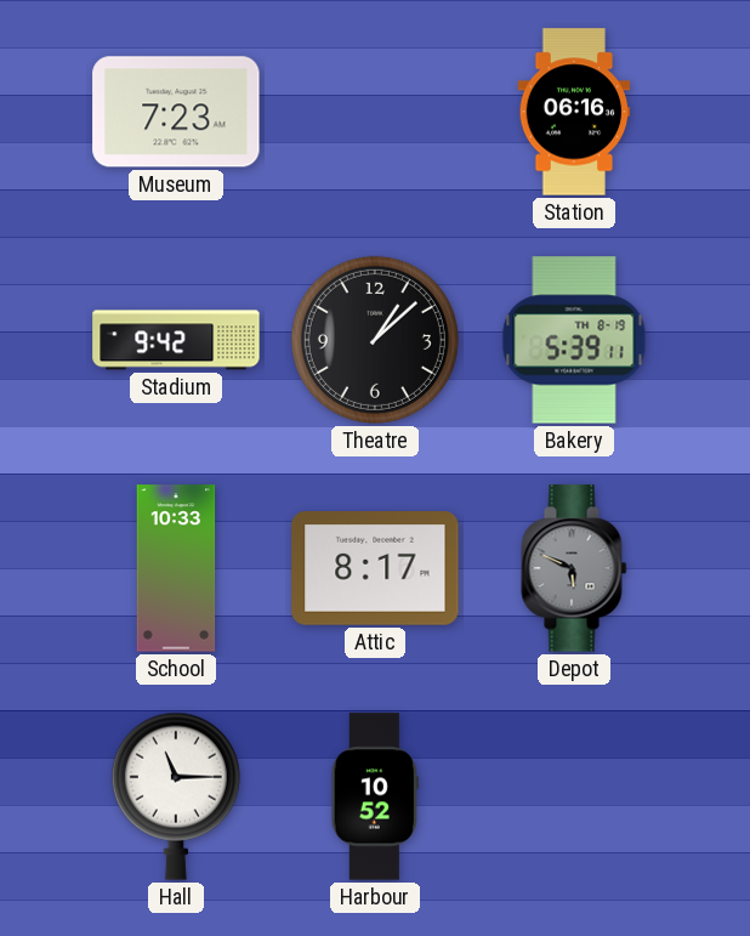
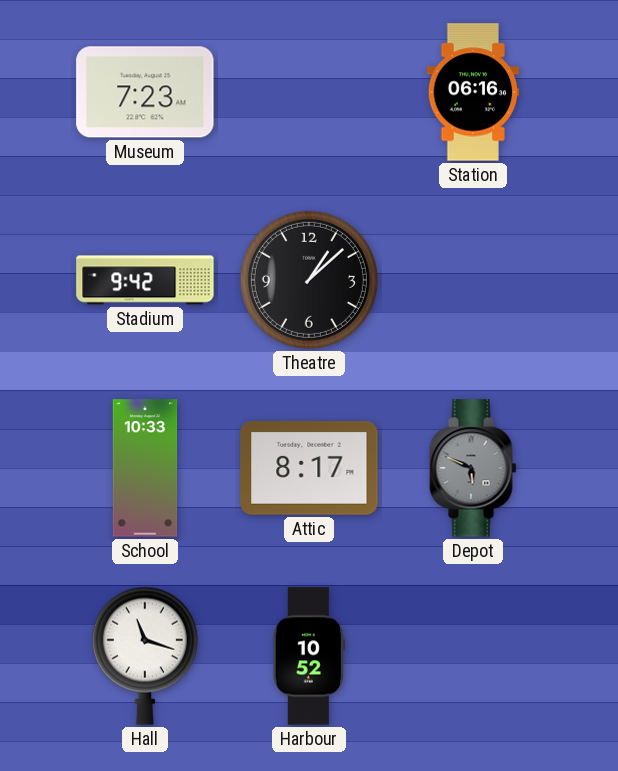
Bakery: 5:39 -> none
Hall: 11:15 -> 11:18
